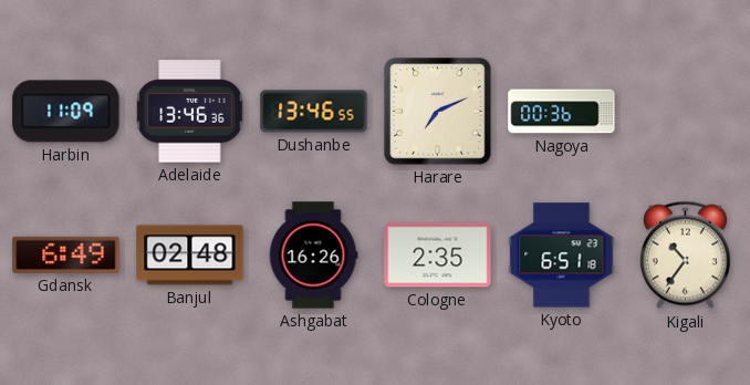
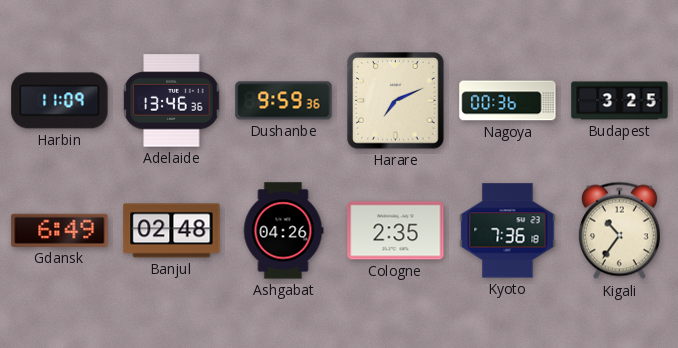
Dushanbe: 13:46 -> 9:59
Budapest: none -> 3:25
Ashgabat: 16:26 -> 04:26
Kyoto: 6:51 -> 7:36
